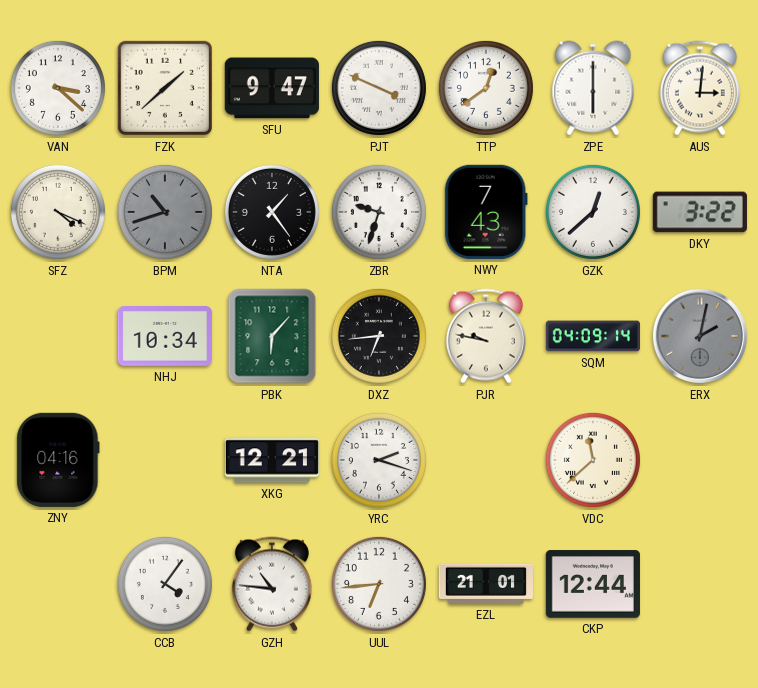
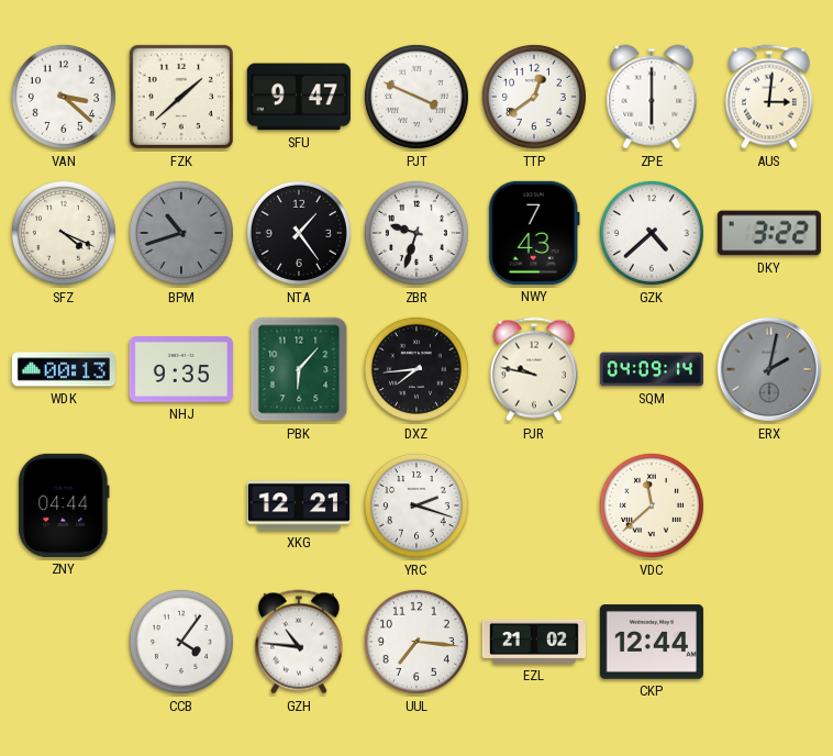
GZK: 12:38 -> 4:38
WDK: none -> 00:13
NHJ: 10:34 -> 9:35
DXZ: 6:44 -> 7:44
ZNY: 04:16 -> 04:44
UUL: 6:44 -> 7:16
EZL: 21:01 -> 21:02
